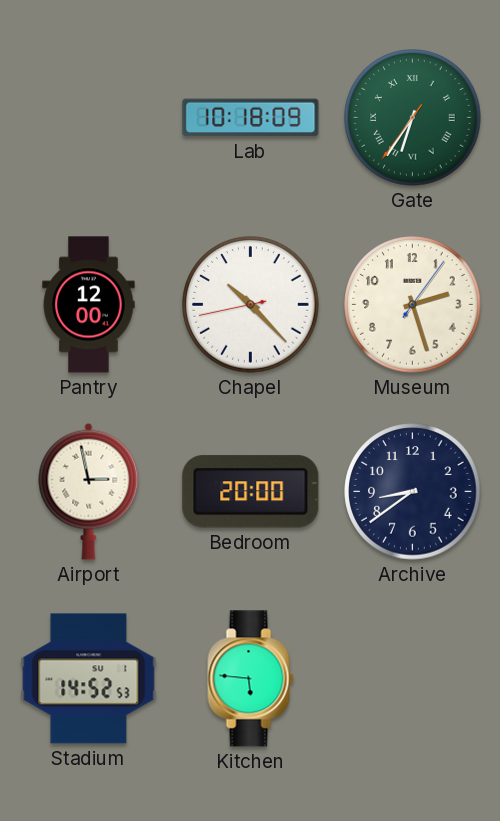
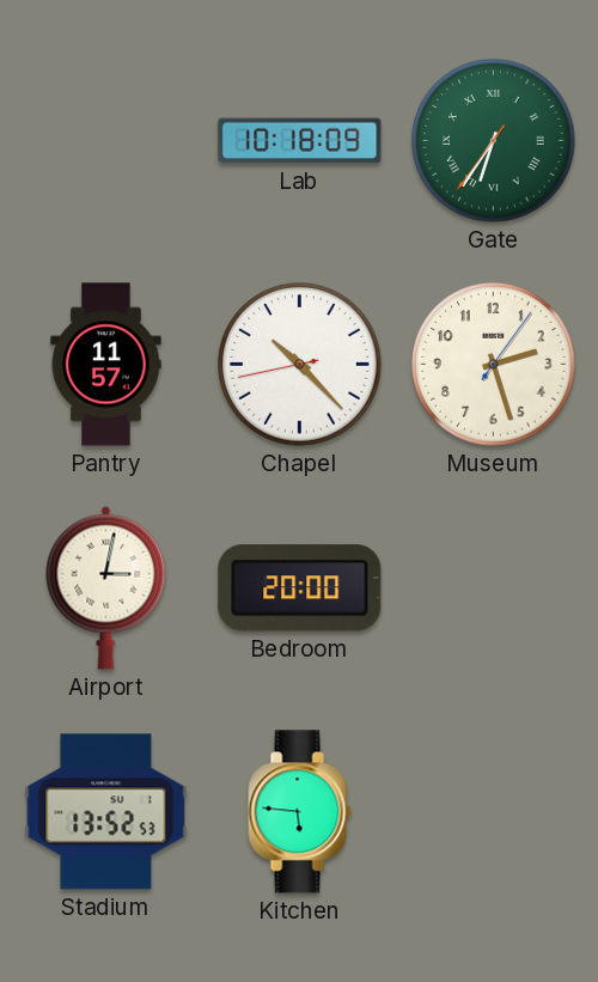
Pantry: 12:00 -> 11:57
Airport: 2:58 -> 3:02
Archive: 8:39 -> none
Stadium: 14:52 -> 13:52
